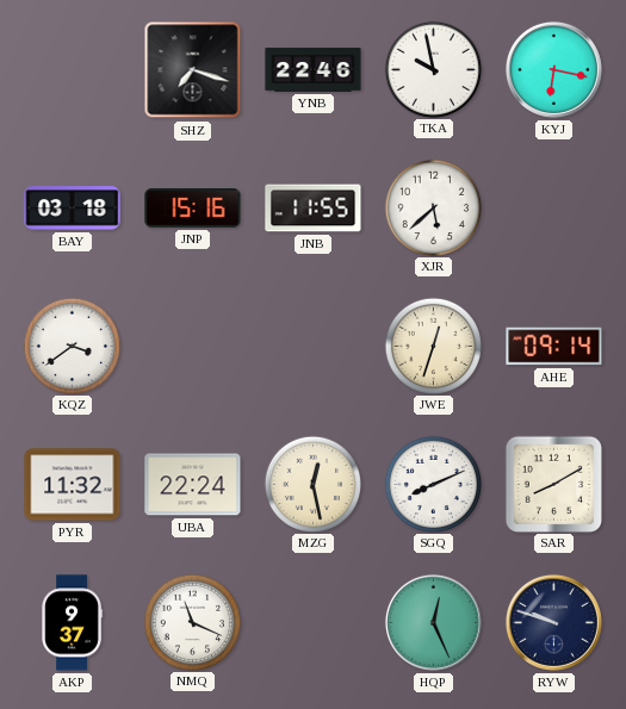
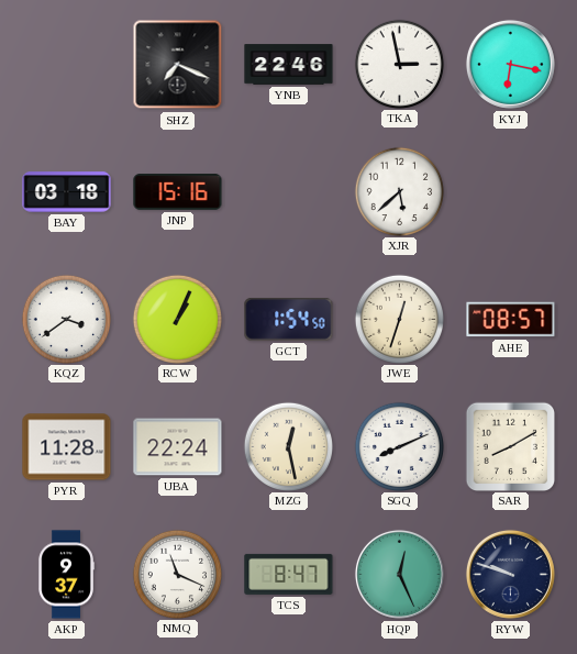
SHZ: 7:18 -> 7:19
TKA: 9:58 -> 2:58
JNB: 11:55 -> none
RCW: none -> 1:04
GCT: none -> 1:54
AHE: 09:14 -> 08:57
PYR: 11:32 -> 11:28
TCS: none -> 8:47
